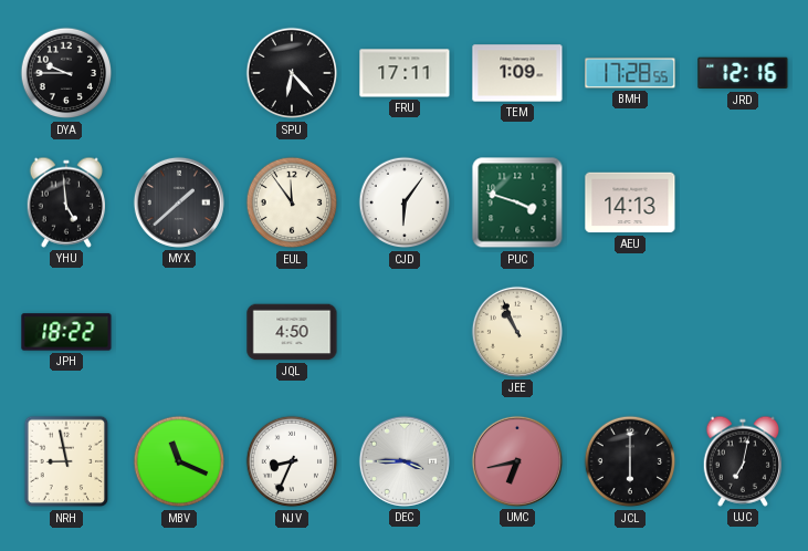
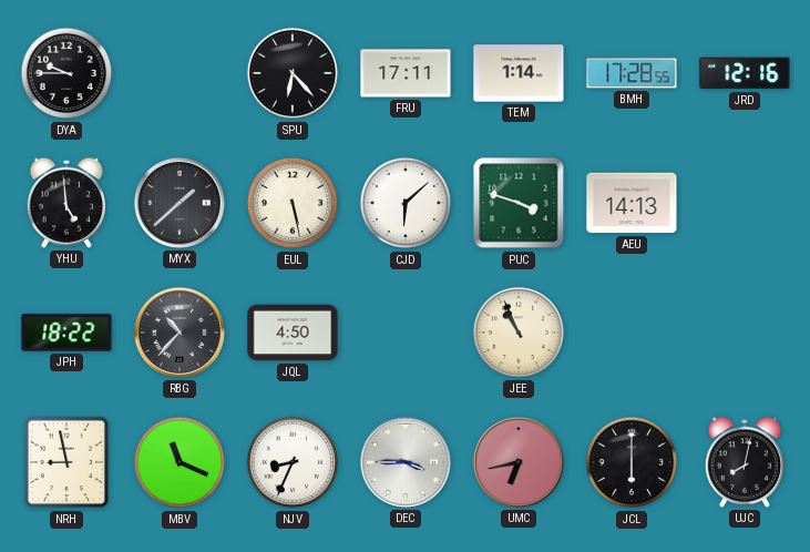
TEM: 1:09 -> 1:14
EUL: 11:54 -> 5:28
CJD: 6:06 -> 6:08
RBG: none -> 10:37
UJC: 7:02 -> 8:02
